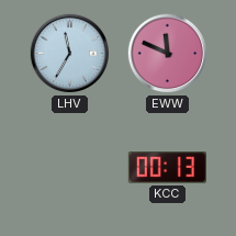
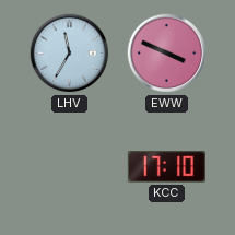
EWW: 11:49 -> 3:49
KCC: 00:13 -> 17:10
